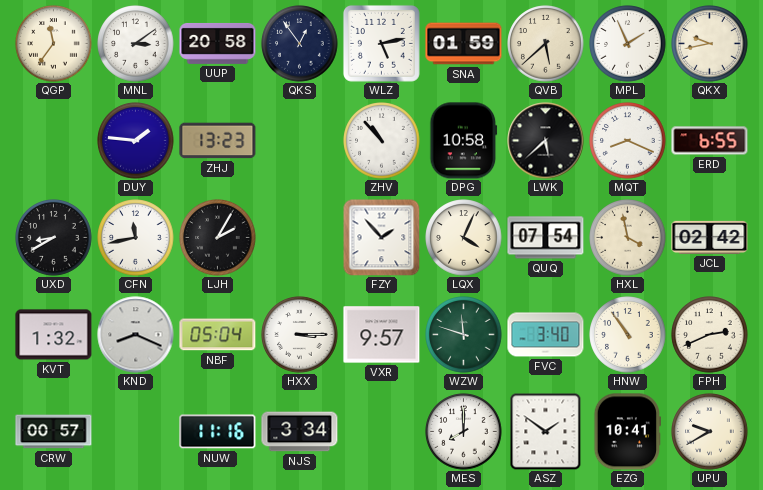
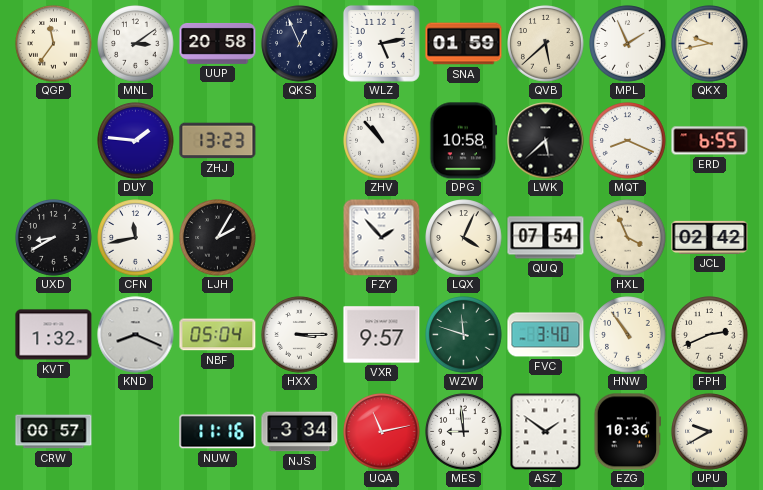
QKS: 12:54 -> 12:56
HXL: 3:58 -> 3:56
UQA: none -> 11:13
MES: 8:00 -> 8:59
EZG: 10:41 -> 10:36
